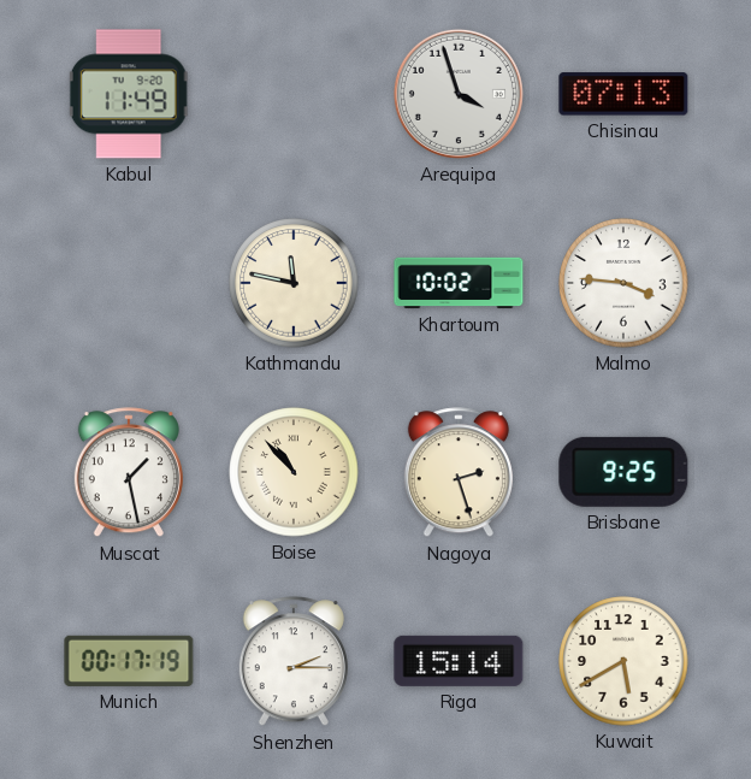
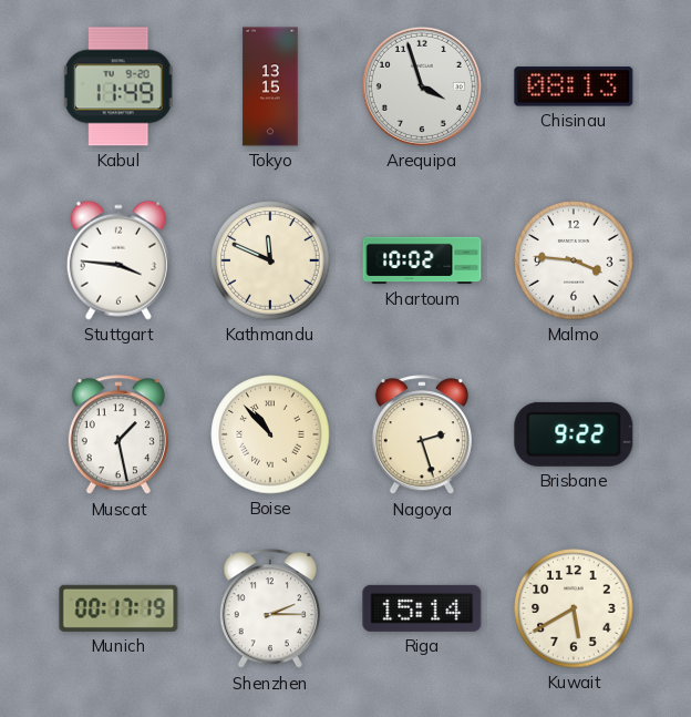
Tokyo: none -> 13:15
Chisinau: 07:13 -> 08:13
Stuttgart: none -> 3:46
Kathmandu: 11:47 -> 11:49
Brisbane: 9:25 -> 9:22
